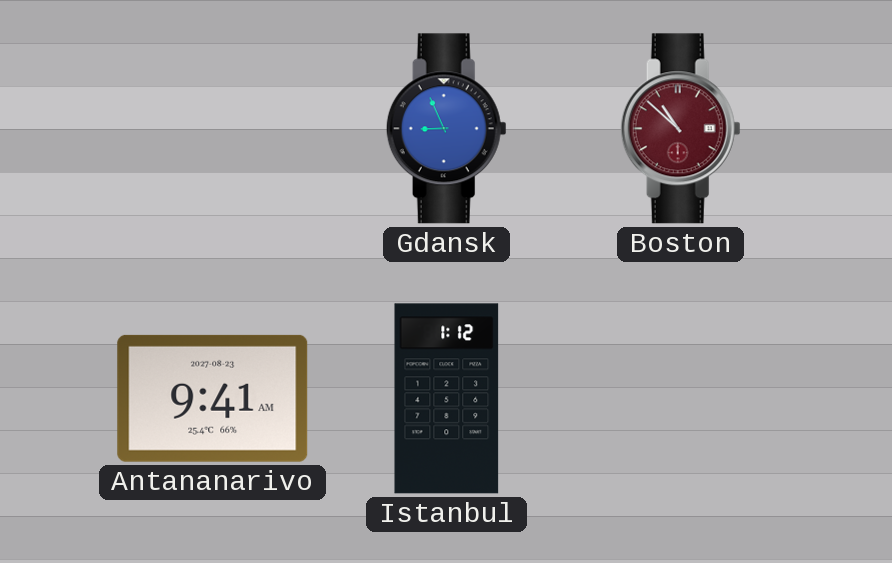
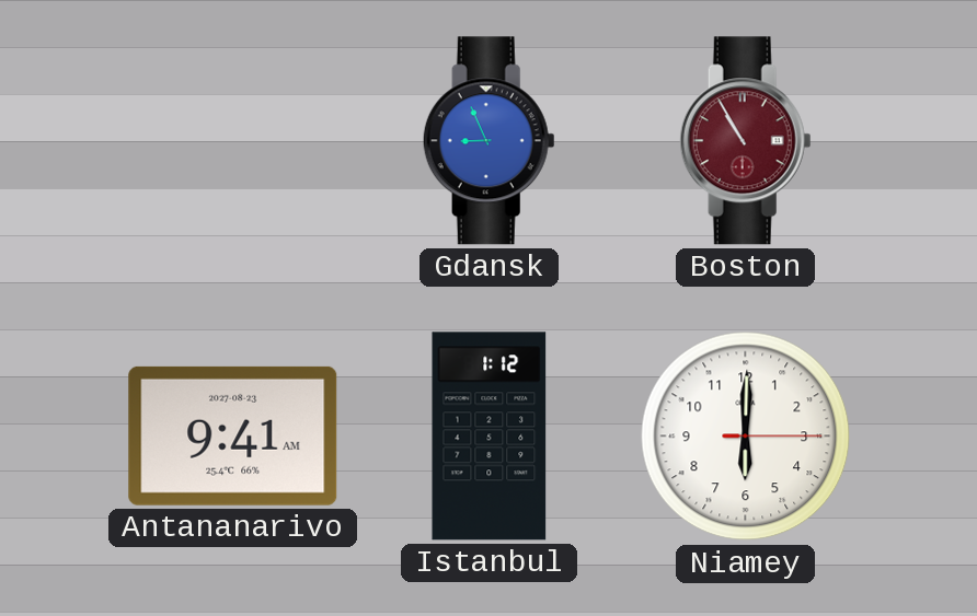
Boston: 10:52 -> 10:55
Niamey: none -> 6:00
